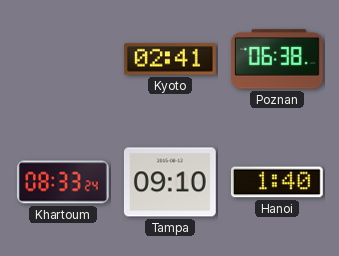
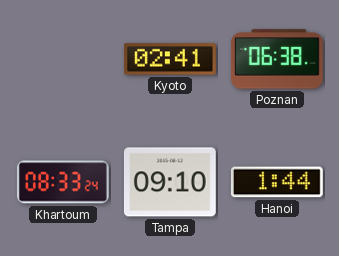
Hanoi: 1:40 -> 1:44
